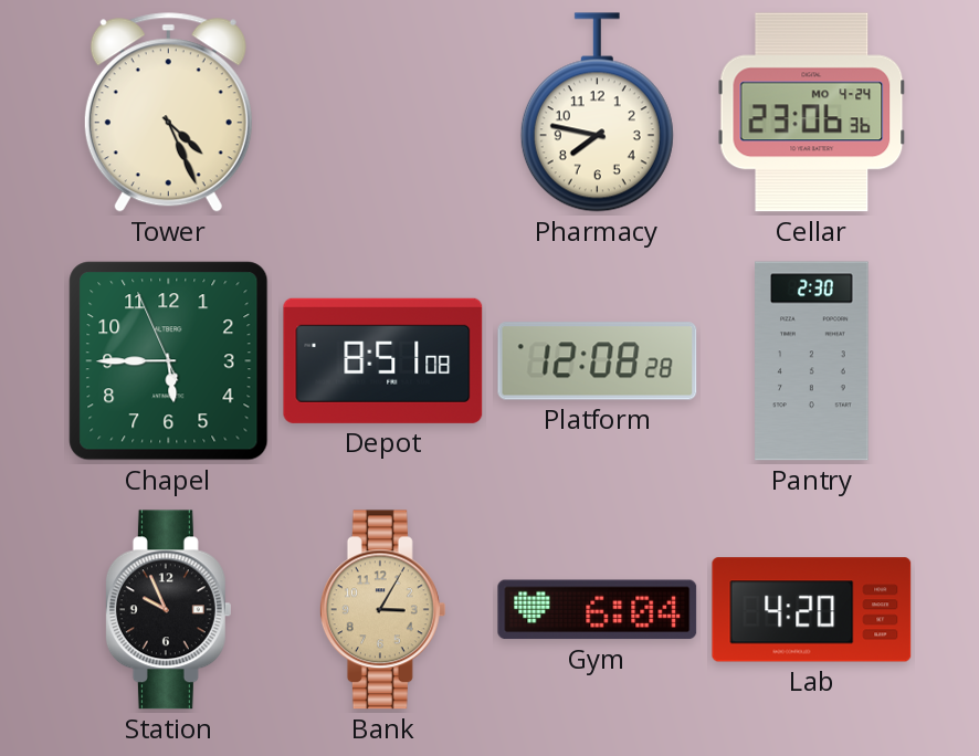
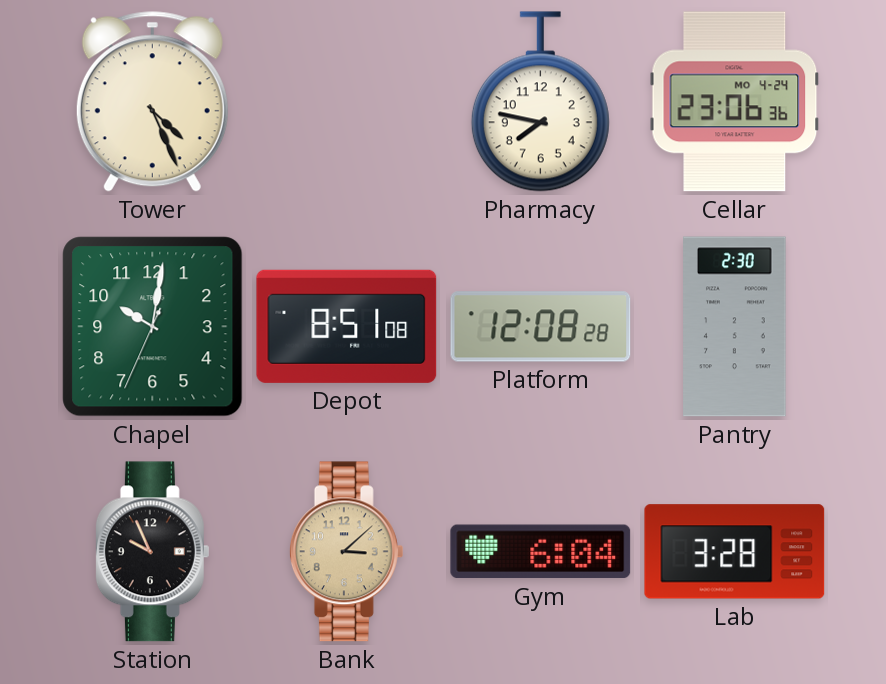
Chapel: 5:44 -> 10:01
Bank: 3:05 -> 3:08
Lab: 4:20 -> 3:28
